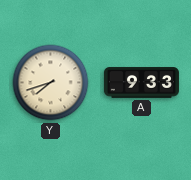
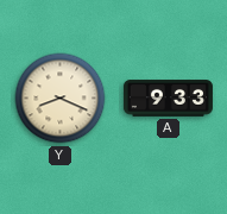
Y: 7:42 -> 8:19
